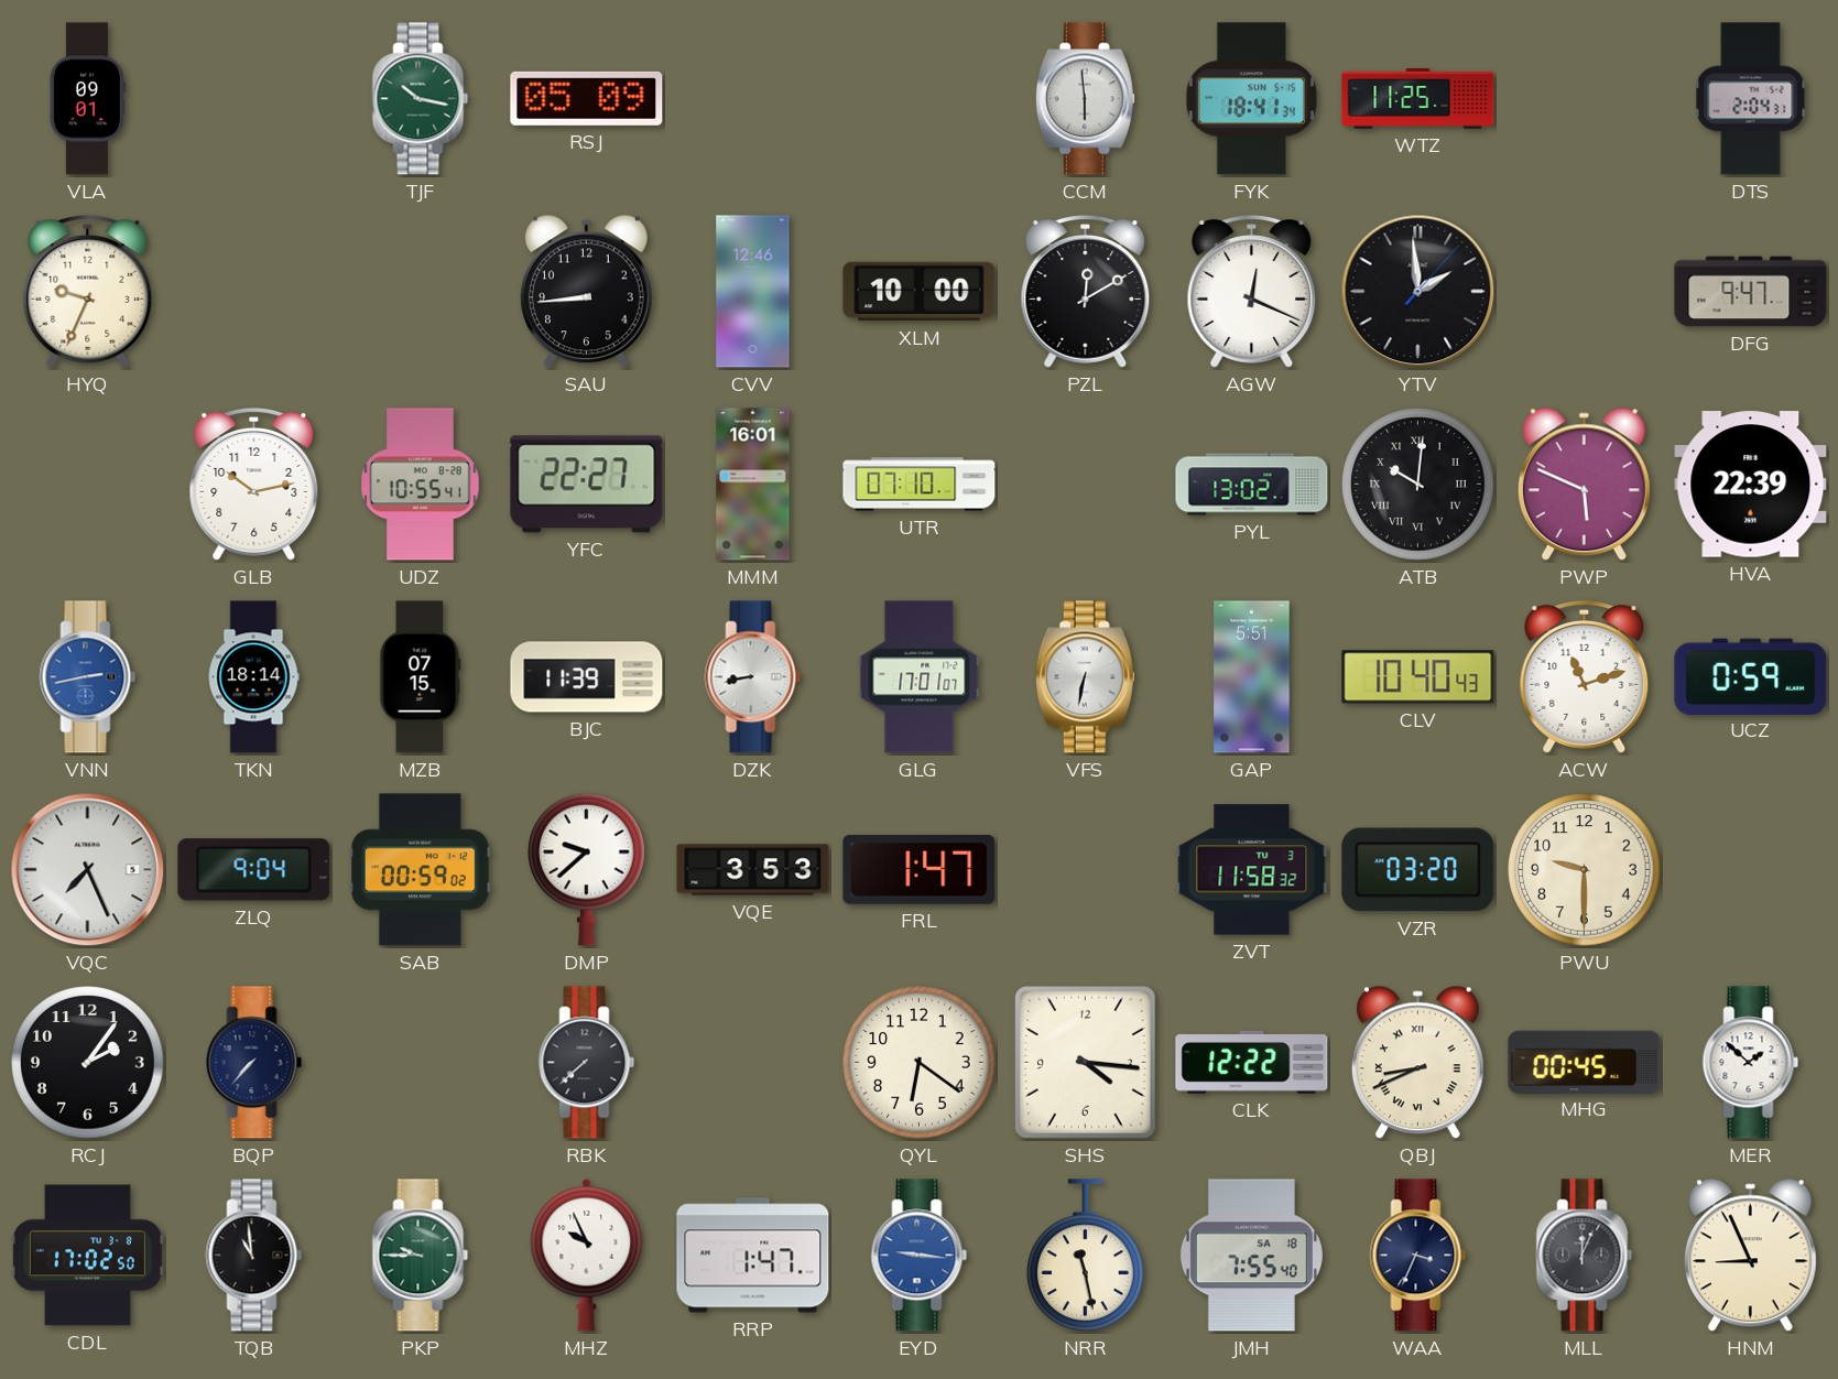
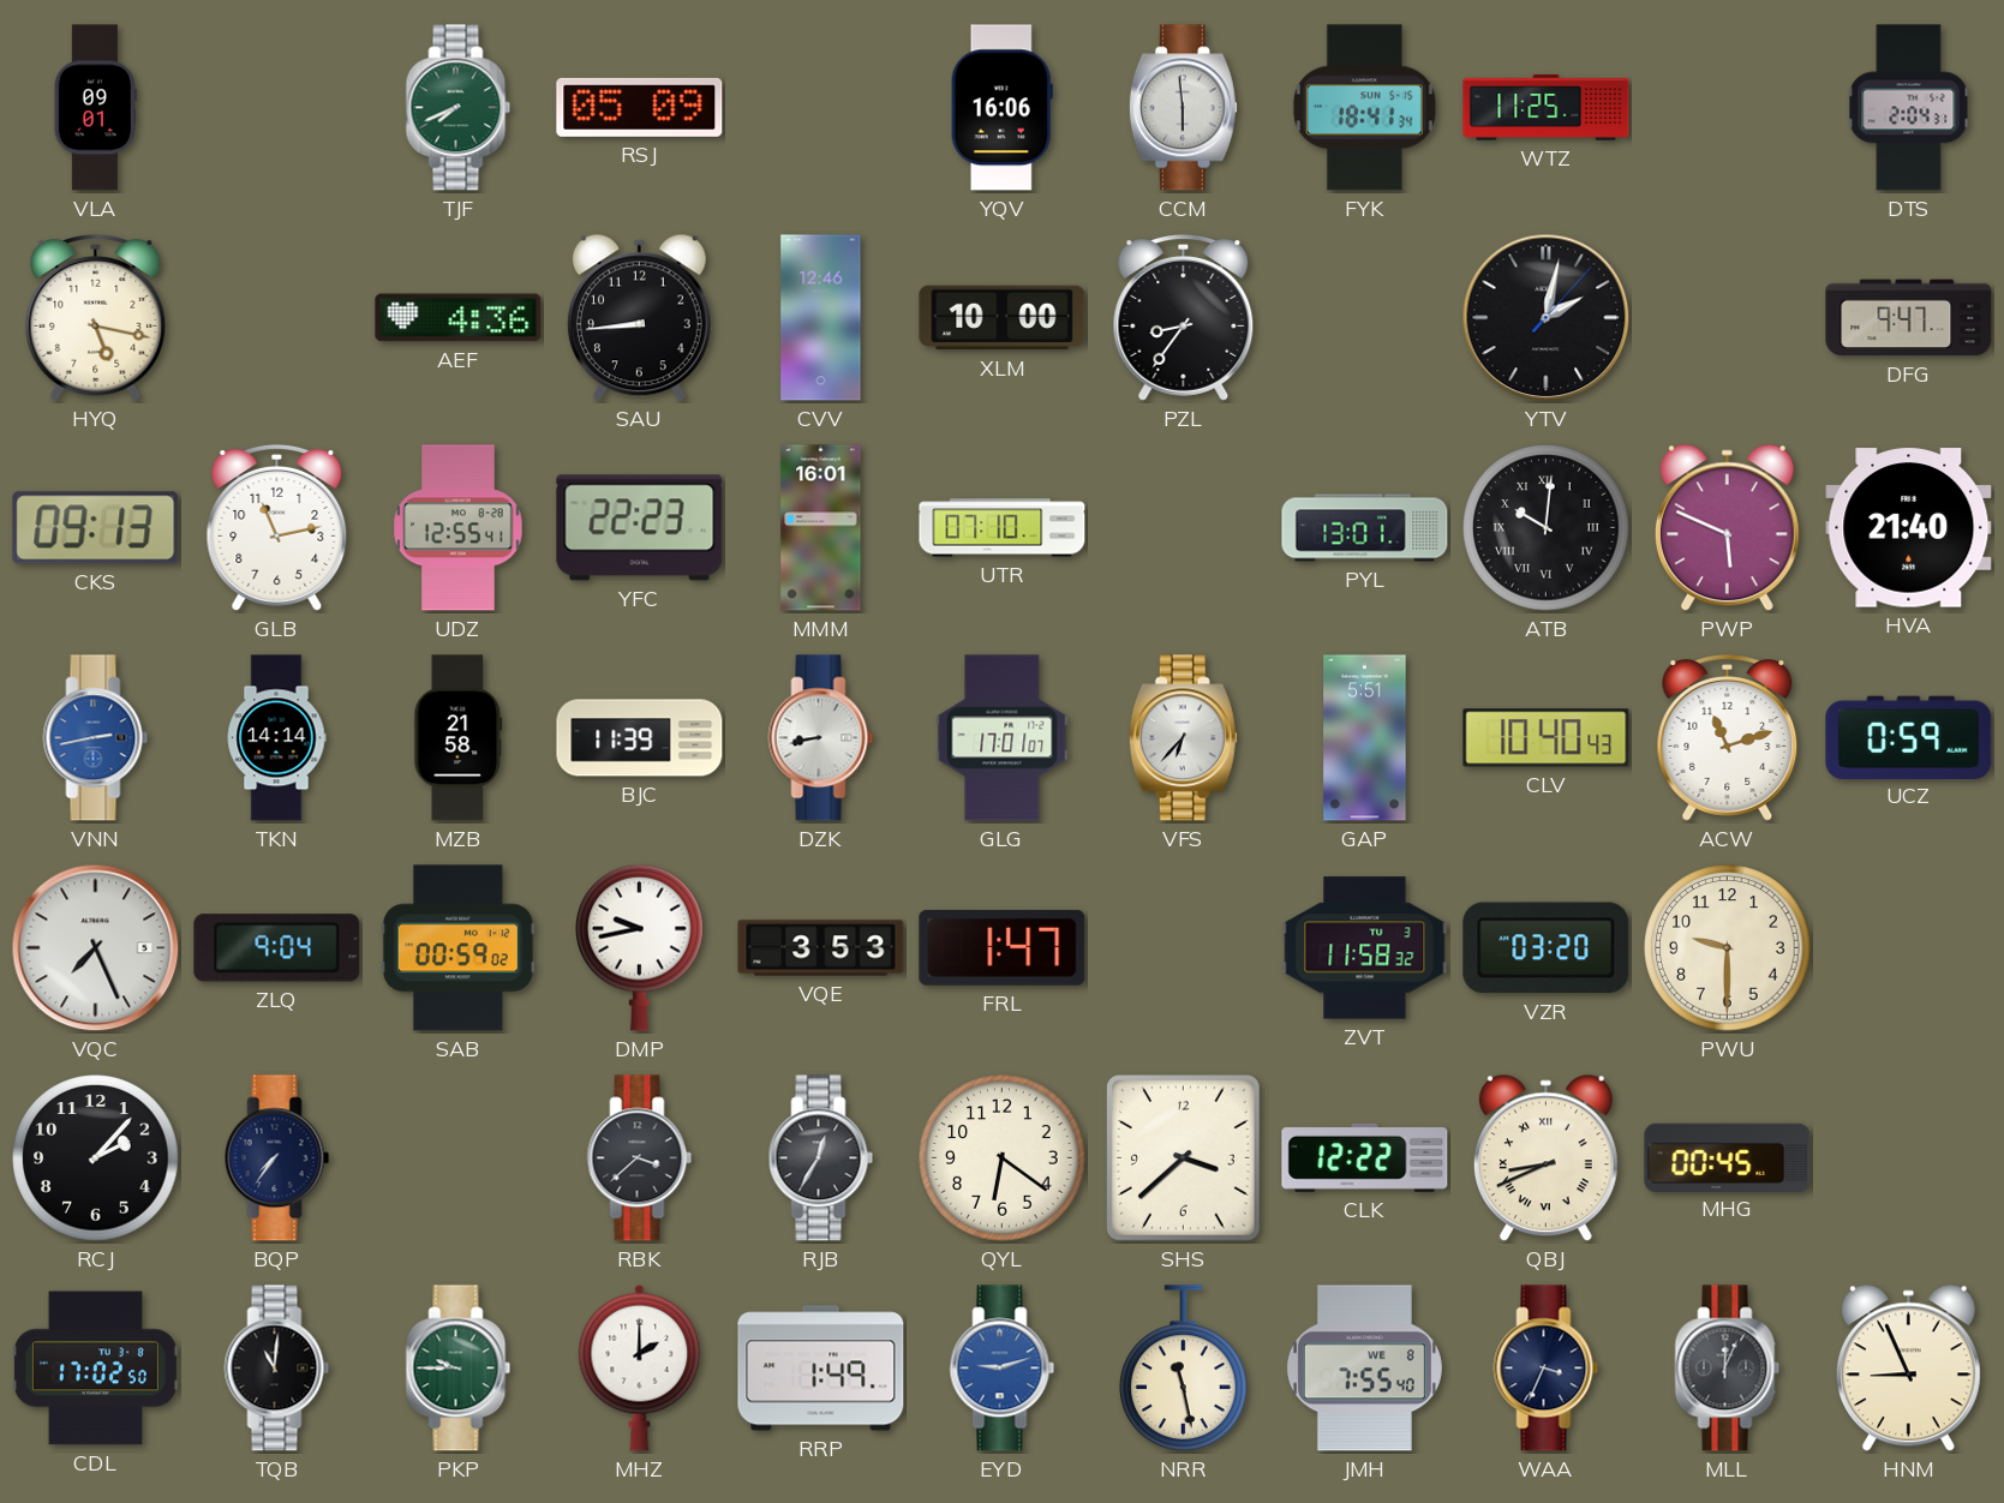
TJF: 10:17 -> 7:41
YQV: none -> 16:06
HYQ: 9:34 -> 5:17
AEF: none -> 4:36
PZL: 12:10 -> 8:36
AGW: 12:19 -> none
YTV: 1:59 -> 2:02
CKS: none -> 09:13
GLB: 10:13 -> 11:13
UDZ: 10:55 -> 12:55
YFC: 22:27 -> 22:23
PYL: 13:02 -> 13:01
HVA: 22:39 -> 21:40
TKN: 18:14 -> 14:14
MZB: 07:15 -> 21:58
VFS: 6:32 -> 6:37
DMP: 9:38 -> 9:43
RCJ: 2:06 -> 2:07
BQP: 7:37 -> 7:36
RBK: 7:38 -> 3:38
RJB: none -> 12:35
SHS: 4:16 -> 3:38
MER: 1:52 -> none
TQB: 10:59 -> 11:01
MHZ: 9:56 -> 2:00
RRP: 1:47 -> 1:49
EYD: 9:16 -> 9:12
JMH date: SA 18 -> WE 8
